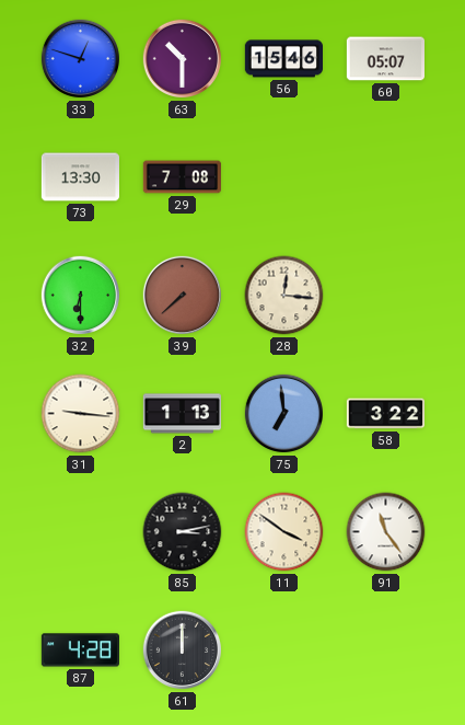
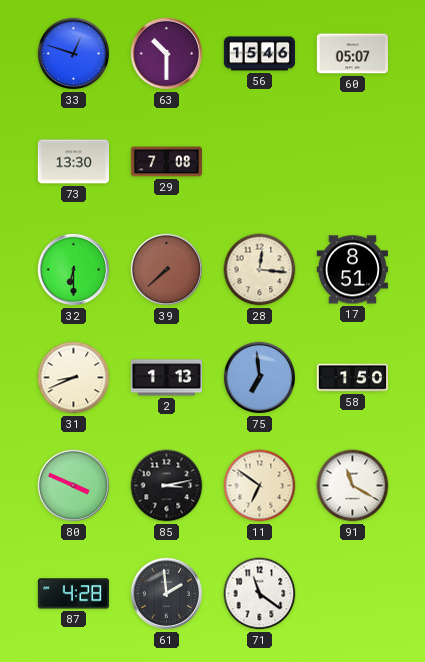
17: none -> 8:51
31: 9:16 -> 8:41
58: 3:22 -> 1:50
80: none -> 3:49
11: 3:51 -> 6:51
91: 11:24 -> 11:20
61: 12:00 -> 1:59
71: none -> 11:21
